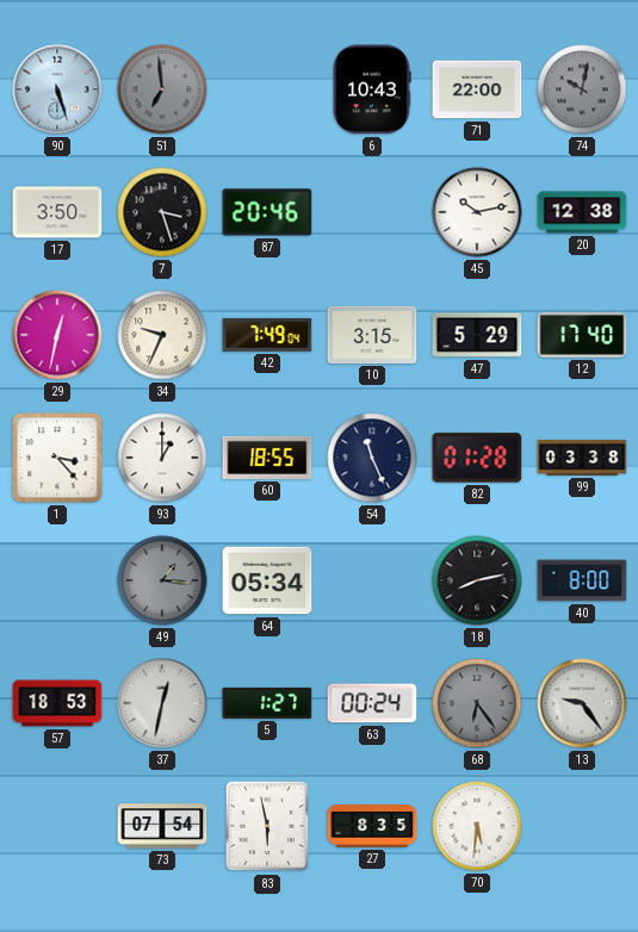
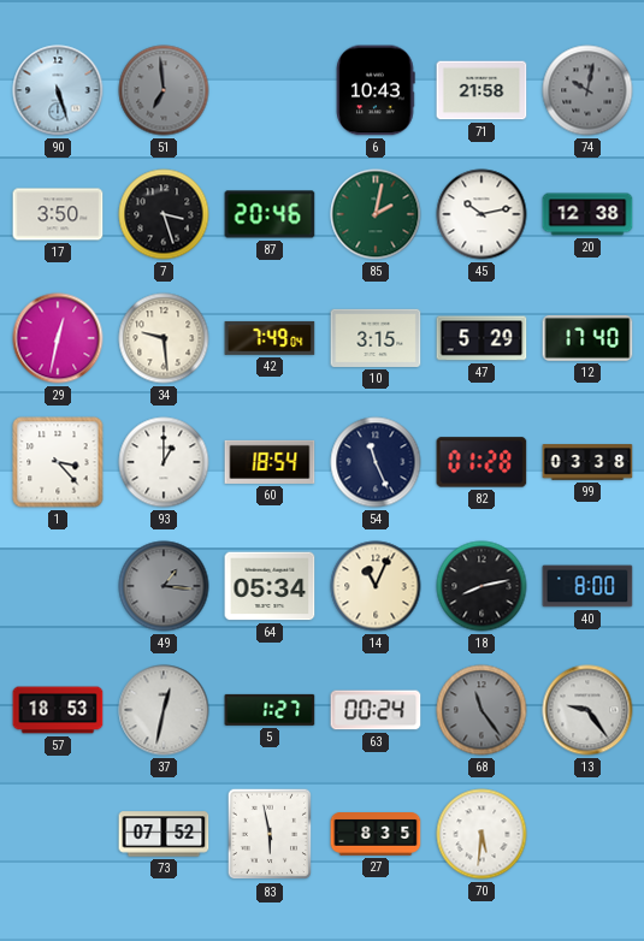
71: 22:00 -> 21:58
85: none -> 2:02
34: 9:34 -> 9:29
60: 18:55 -> 18:54
14: none -> 11:04
68: 6:24 -> 11:24
73: 07:54 -> 07:52
